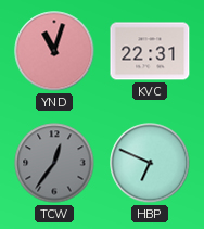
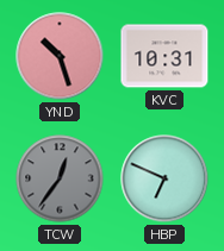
YND: 11:03 -> 10:27
KVC: 22:31 -> 10:31
